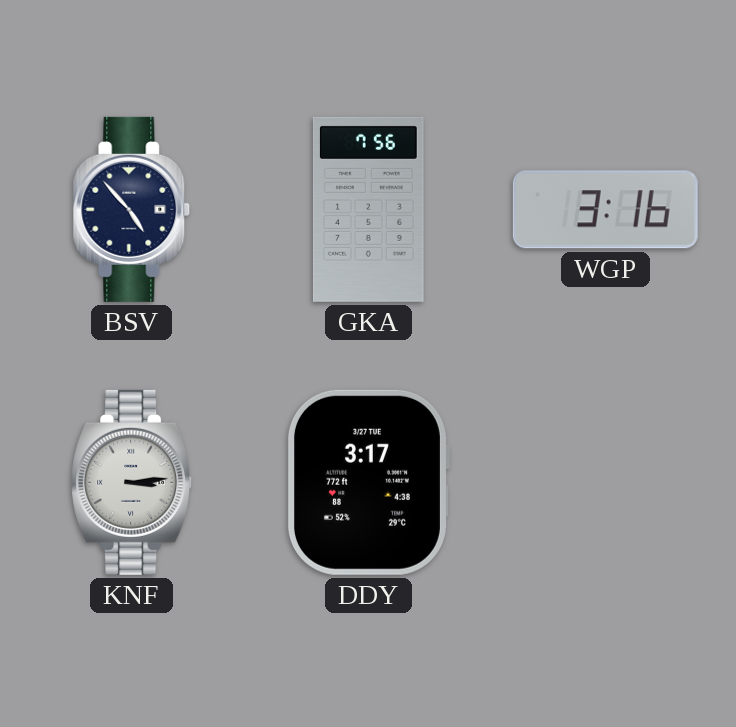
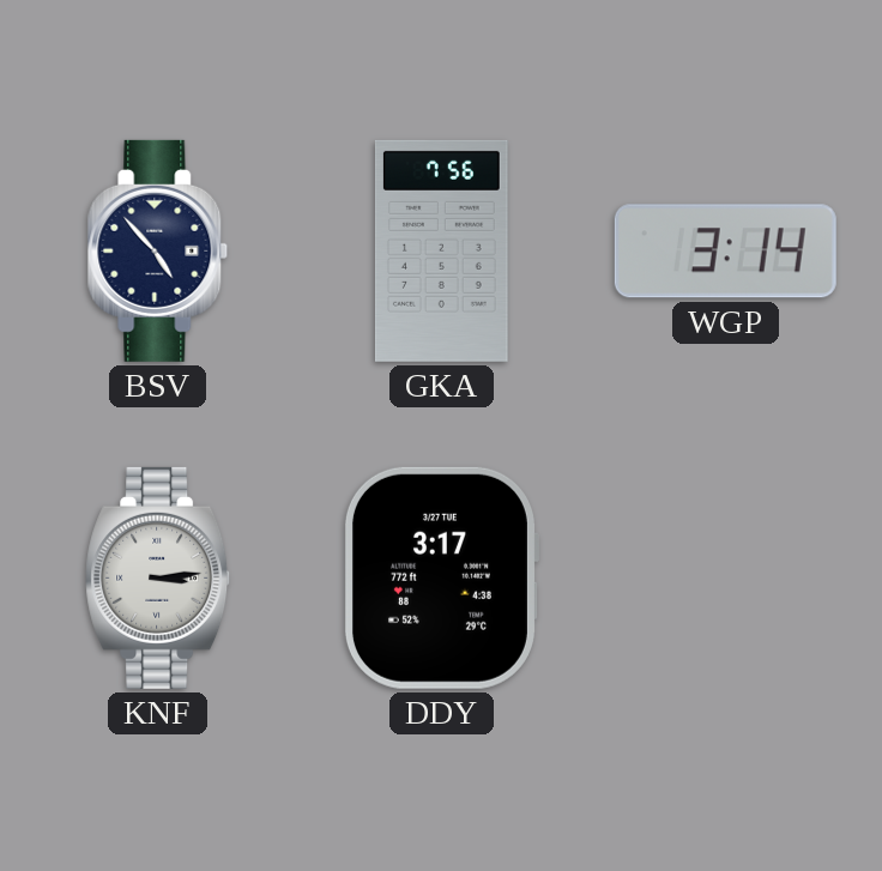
WGP: 3:16 -> 3:14
